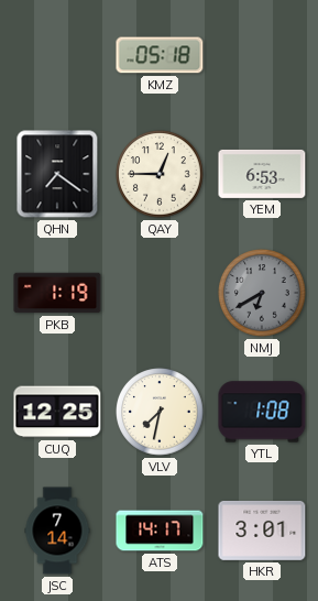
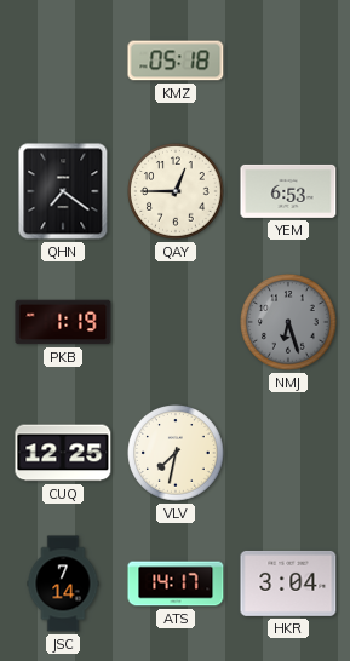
NMJ: 6:40 -> 6:27
YTL: 1:08 -> none
HKR: 3:01 -> 3:04
